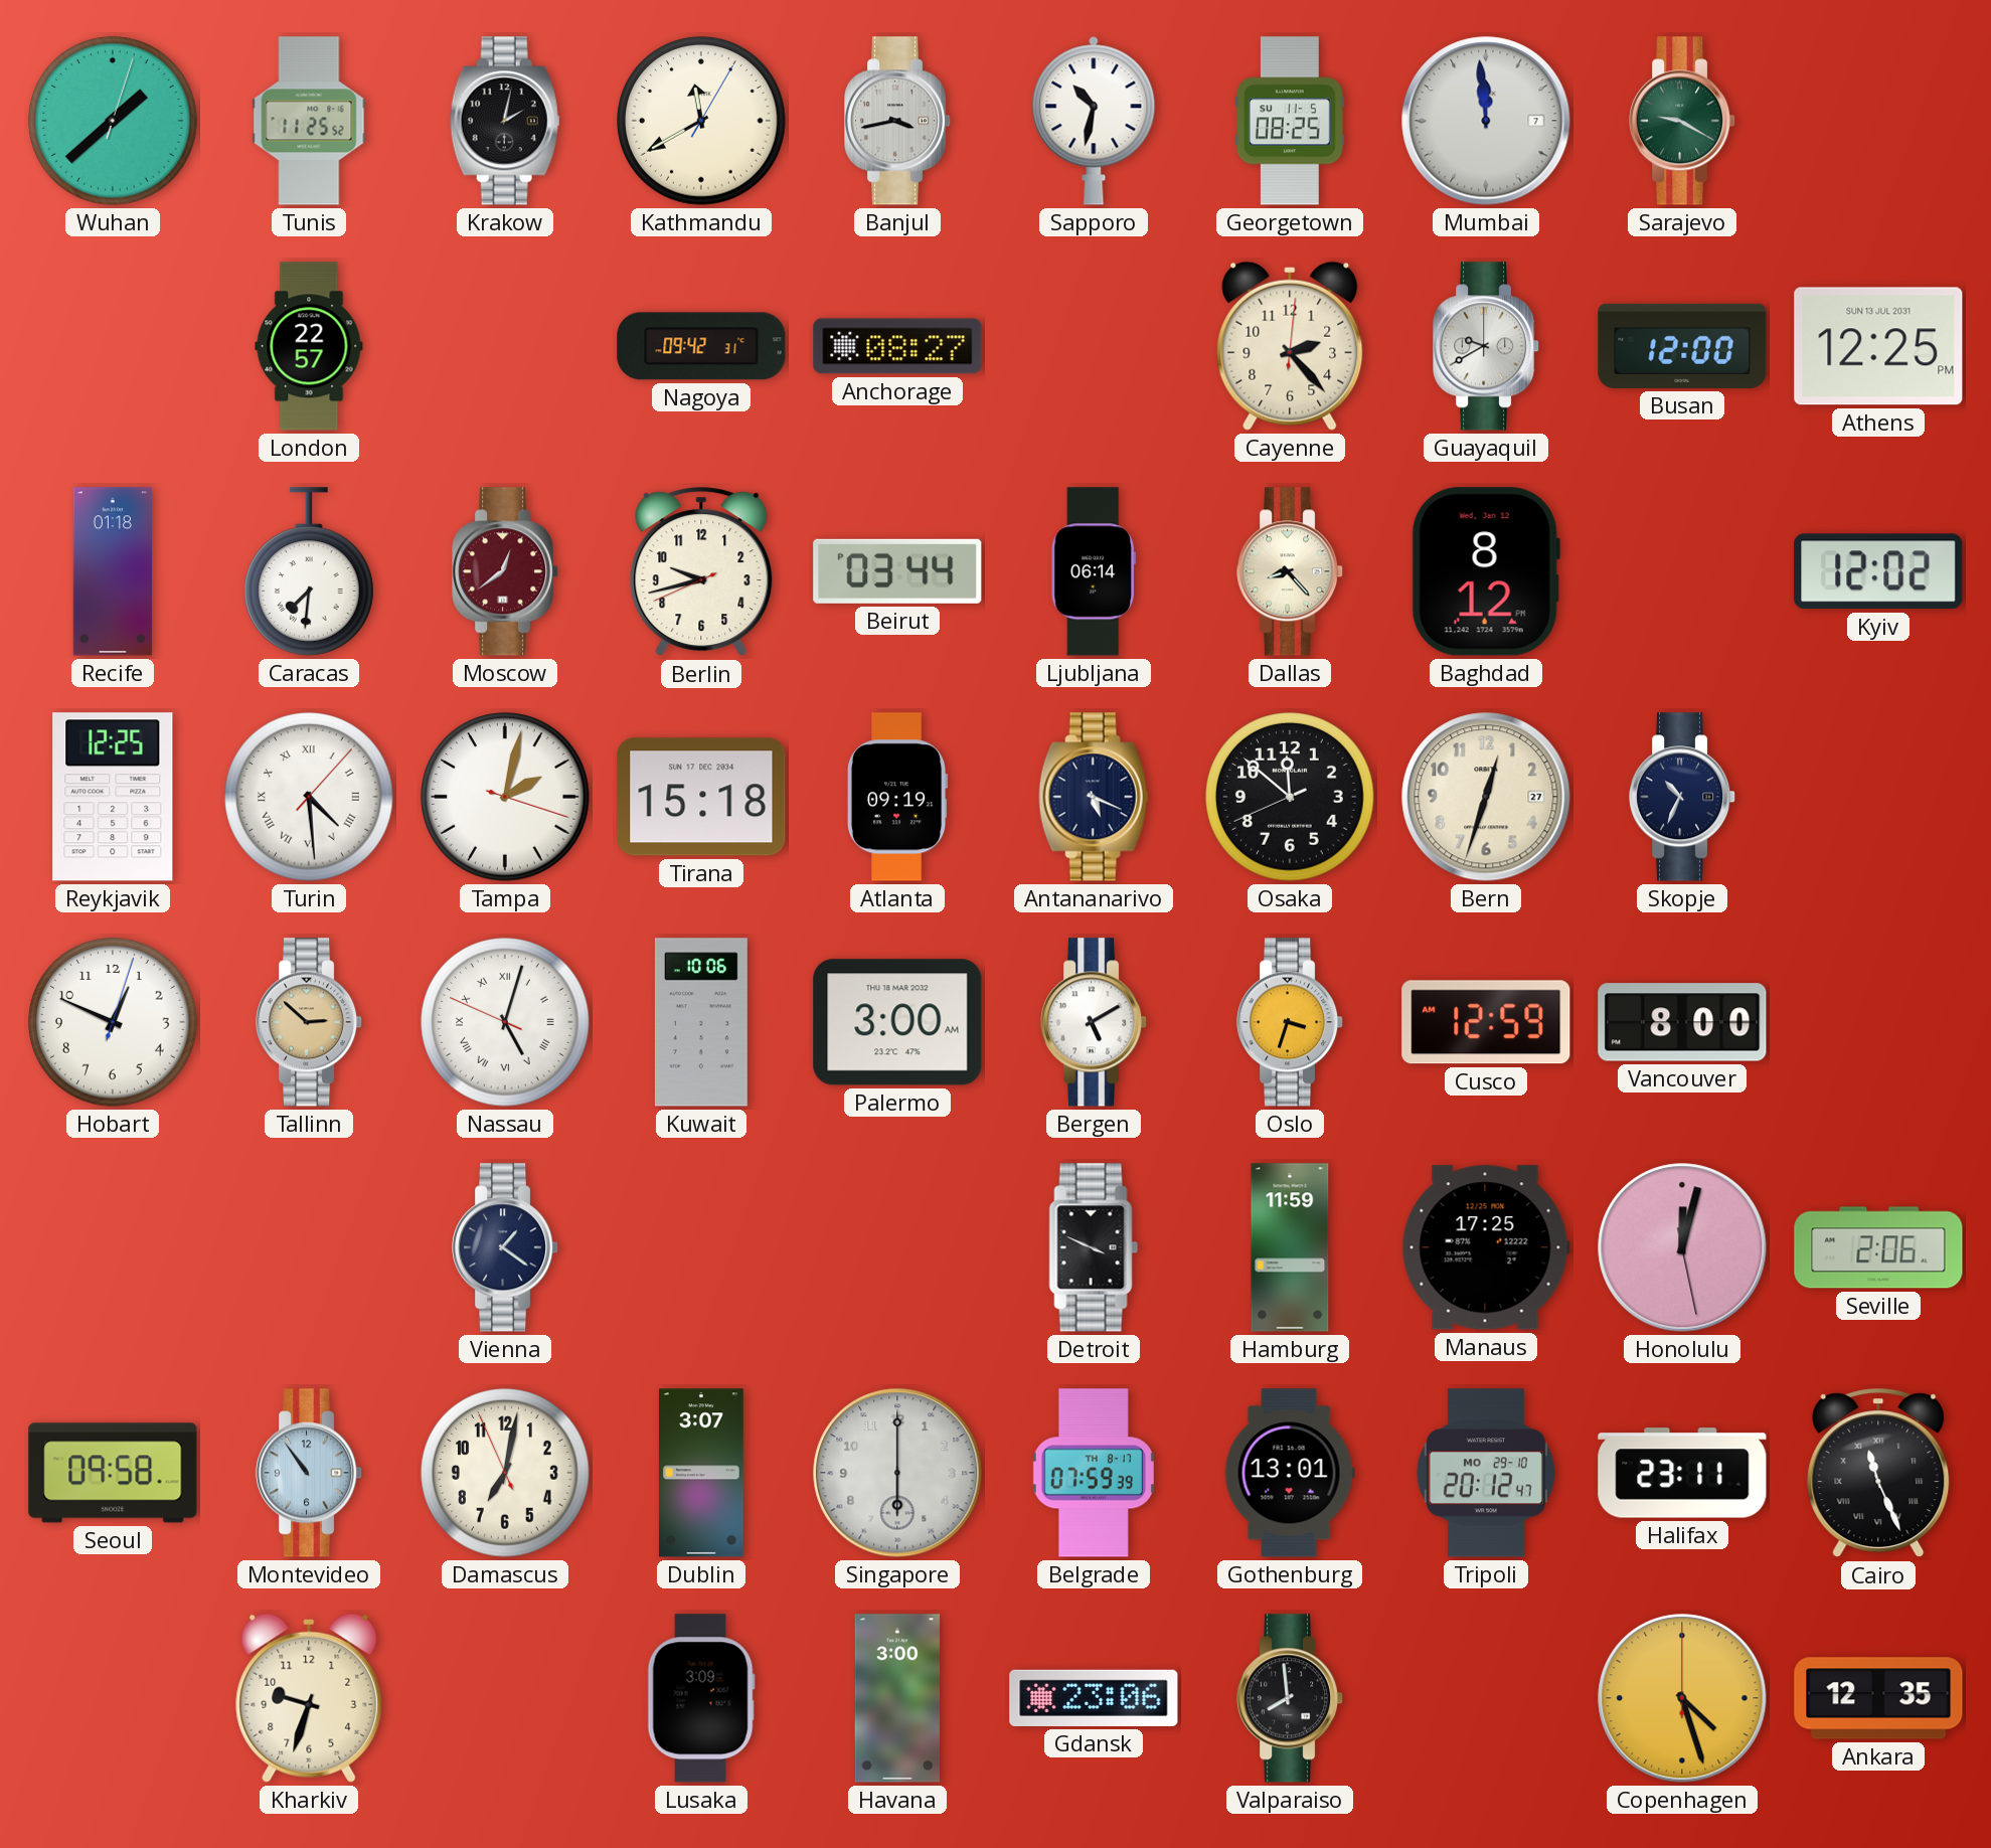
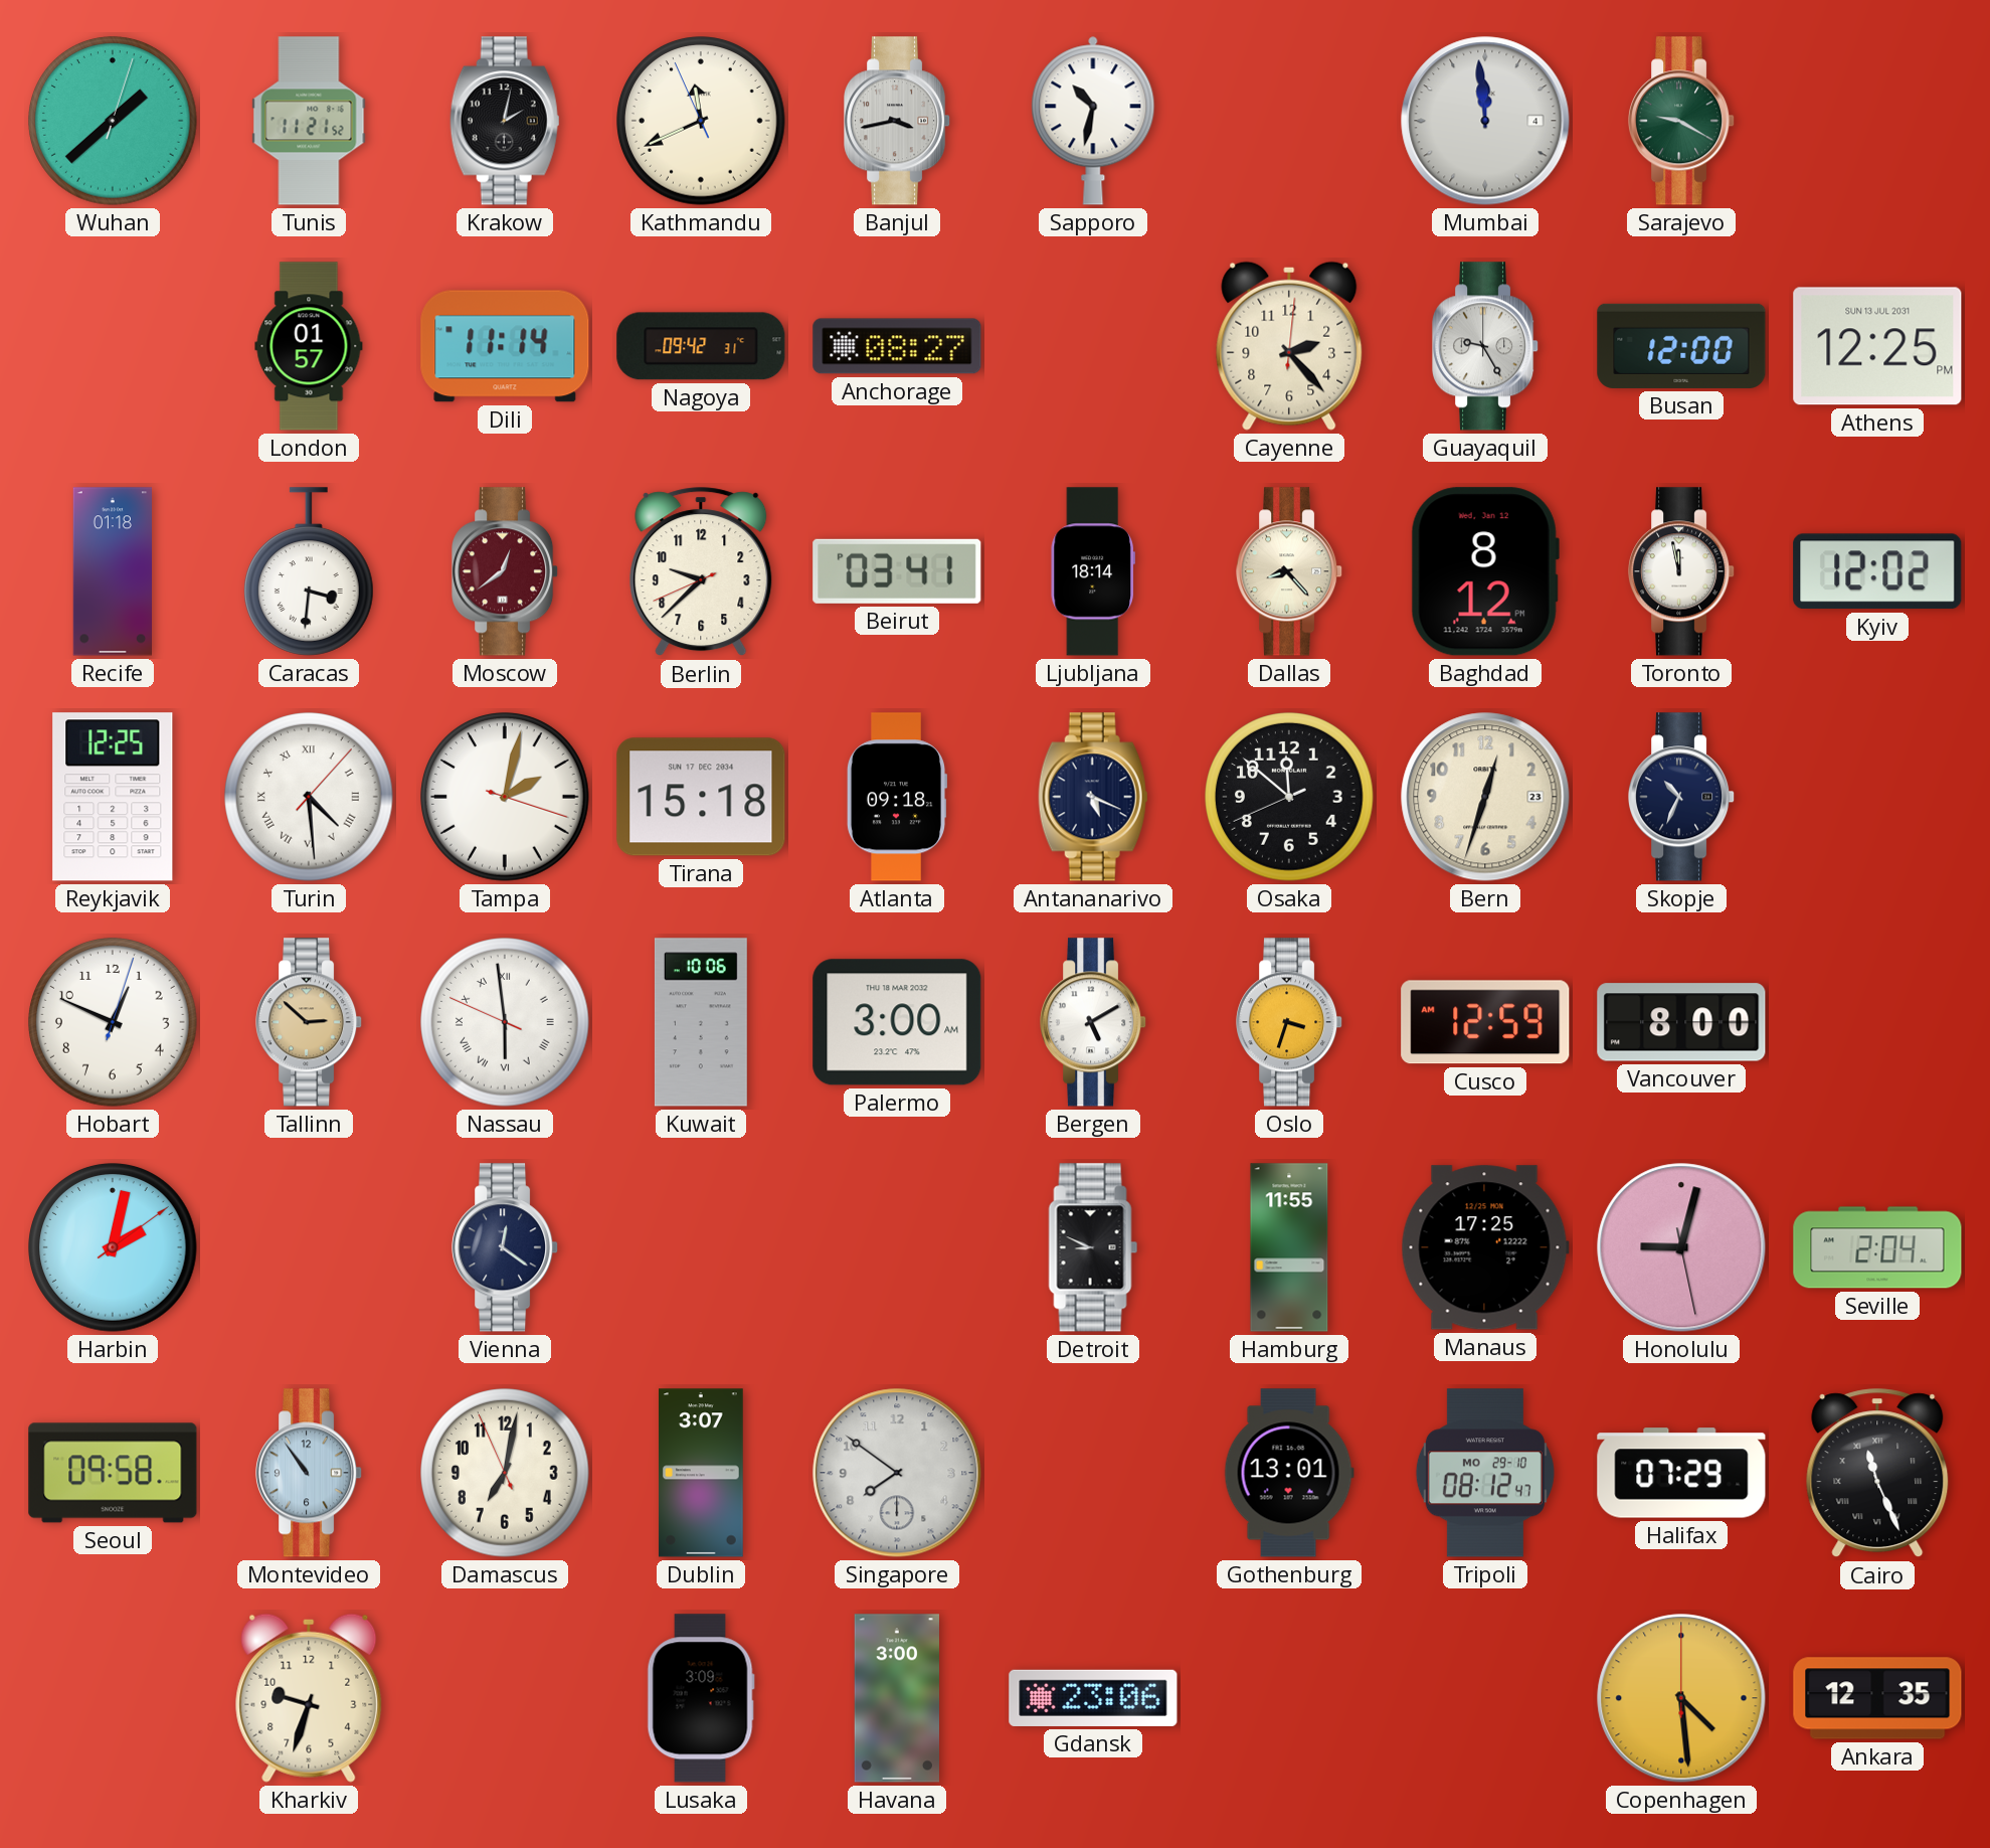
Tunis: 11:25 -> 11:21
Kathmandu: 11:40:05 -> 11:40:56
Georgetown: 08:25 -> none
Mumbai date: 7 -> 4
London: 22:57 -> 01:57
Dili: none -> 11:14
Guayaquil: 9:40 -> 9:25
Caracas: 7:31 -> 3:31
Berlin: 9:42 -> 9:37
Beirut: 03:44 -> 03:41
Ljubljana: 06:14 -> 18:14
Toronto: none -> 11:58
Atlanta: 09:19 -> 09:18
Bern date: 27 -> 23
Nassau: 5:02 -> 5:58
Harbin: none -> 2:02
Vienna: 1:21 -> 12:21
Detroit: 3:49 -> 8:49
Hamburg: 11:59 -> 11:55
Honolulu: 12:02 -> 9:02
Seville: 2:06 -> 2:04
Singapore: 6:00 -> 7:51
Belgrade: 07:59 -> none
Tripoli: 20:12 -> 08:12
Halifax: 23:11 -> 07:29
Valparaiso: 7:59 -> none
Copenhagen: 4:27 -> 4:29
